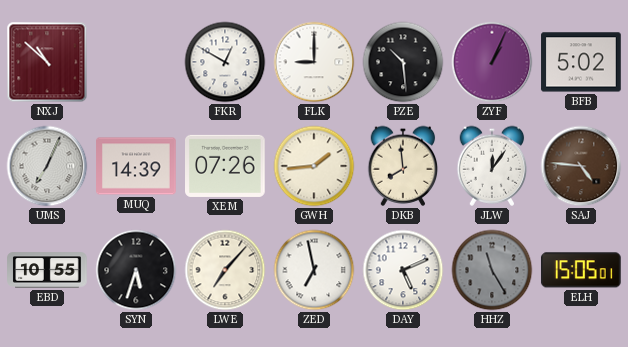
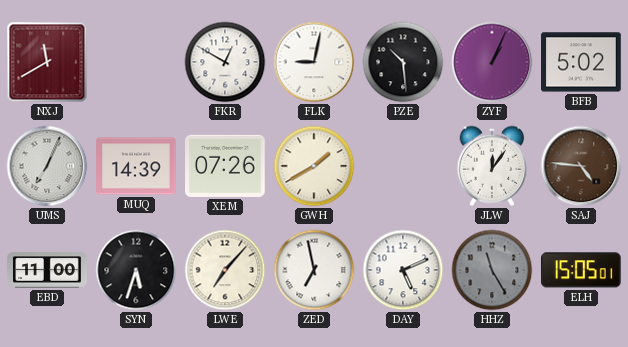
NXJ: 10:52 -> 11:40
FLK: 9:00 -> 9:02
GWH: 1:44 -> 1:40
DKB: 7:59 -> none
EBD: 10:55 -> 11:00
